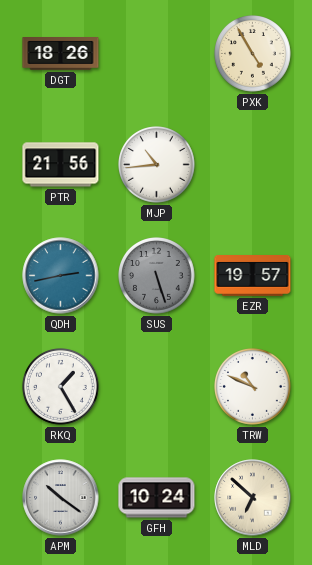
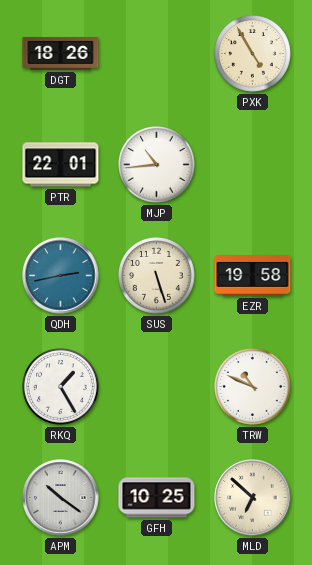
PTR: 21:56 -> 22:01
SUS dial: grey -> cream
EZR: 19:57 -> 19:58
GFH: 10:24 -> 10:25
